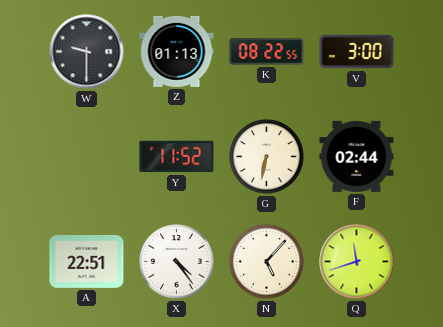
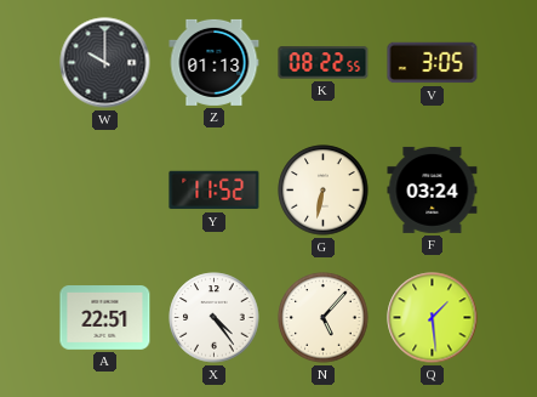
W: 9:30 -> 10:00
V: 3:00 -> 3:05
F: 02:44 -> 03:24
Q: 11:42 -> 1:29
